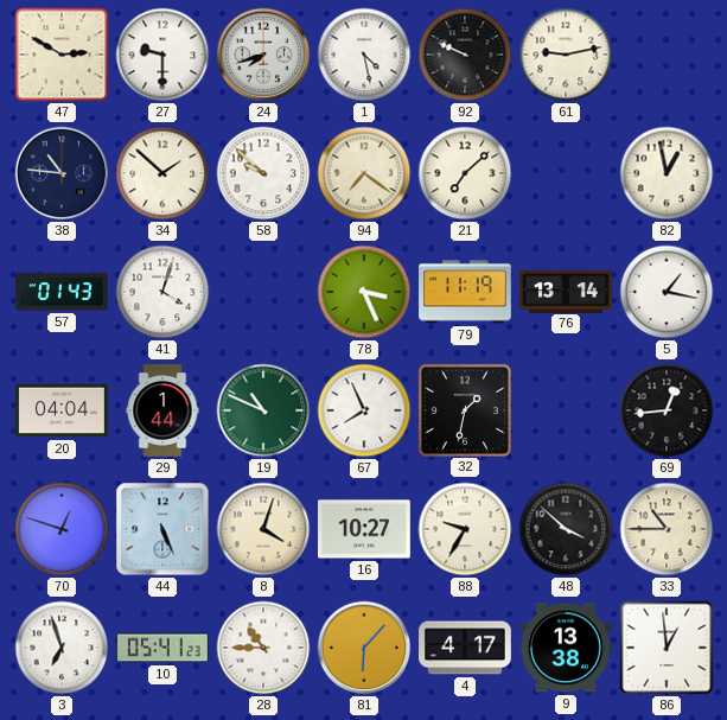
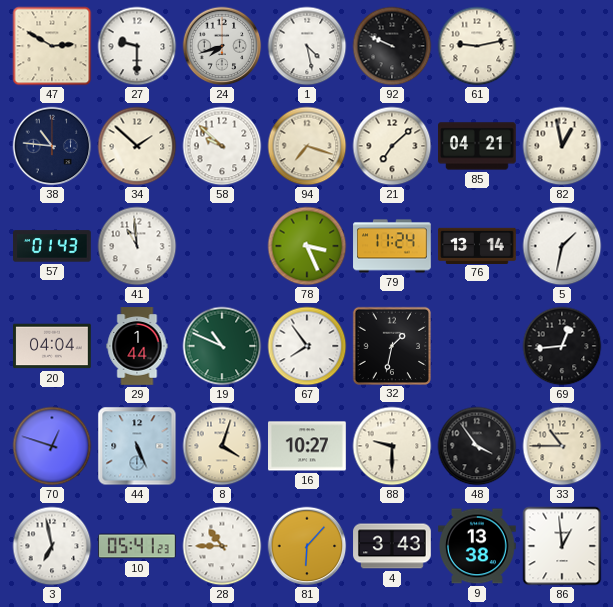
94: 7:21 -> 7:18
85: none -> 04:21
41: 4:03 -> 10:59
79: 11:19 -> 11:24
5: 1:17 -> 1:32
67: 7:56 -> 7:54
88: 9:35 -> 9:30
48: 3:52 -> 3:54
3: 6:57 -> 6:58
4: 4:17 -> 3:43
